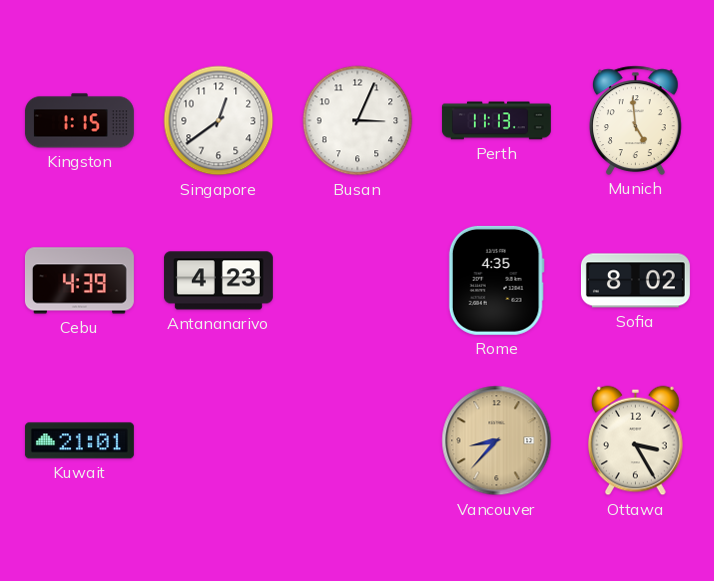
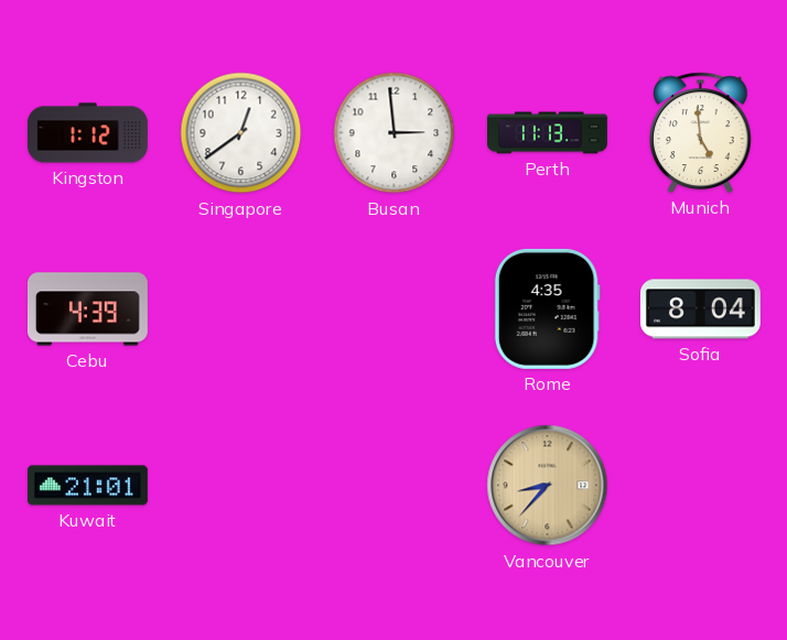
Kingston: 1:15 -> 1:12
Busan: 3:04 -> 2:59
Antananarivo: 4:23 -> none
Sofia: 8:02 -> 8:04
Ottawa: 3:25 -> none
